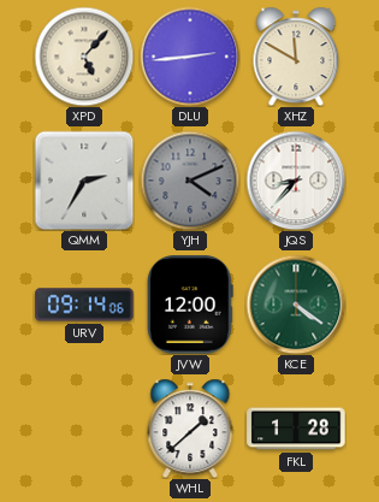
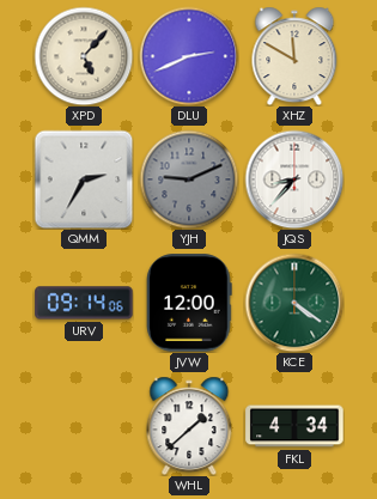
DLU: 2:44 -> 2:41
YJH: 4:11 -> 9:11
FKL: 1:28 -> 4:34
